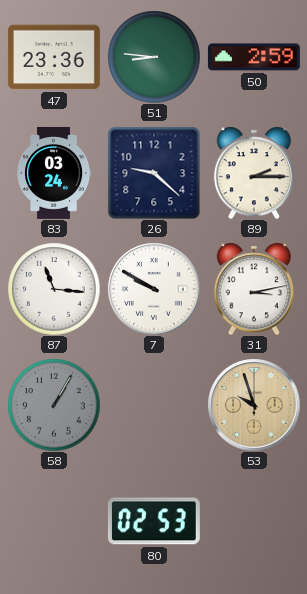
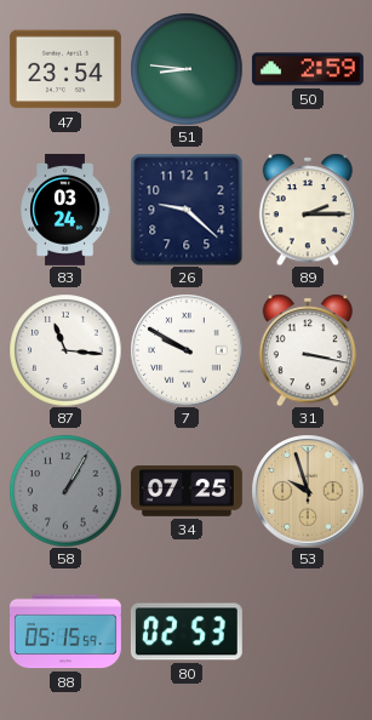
47: 23:36 -> 23:54
31: 3:13 -> 3:17
34: none -> 07:25
88: none -> 05:15
